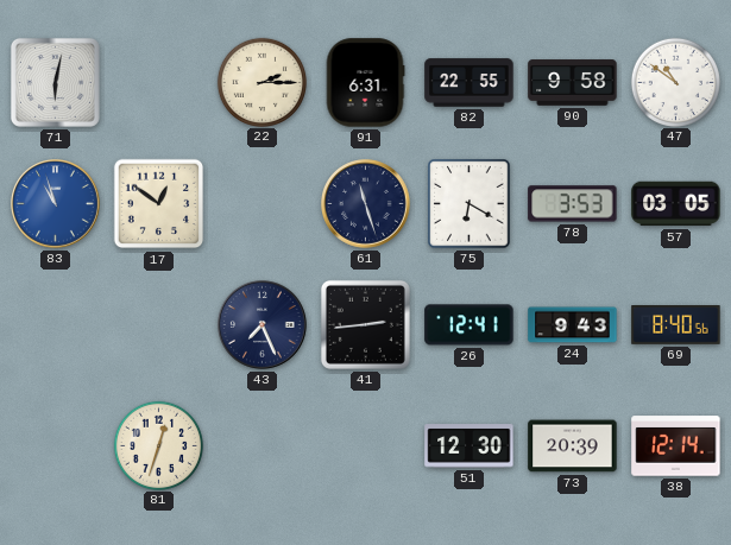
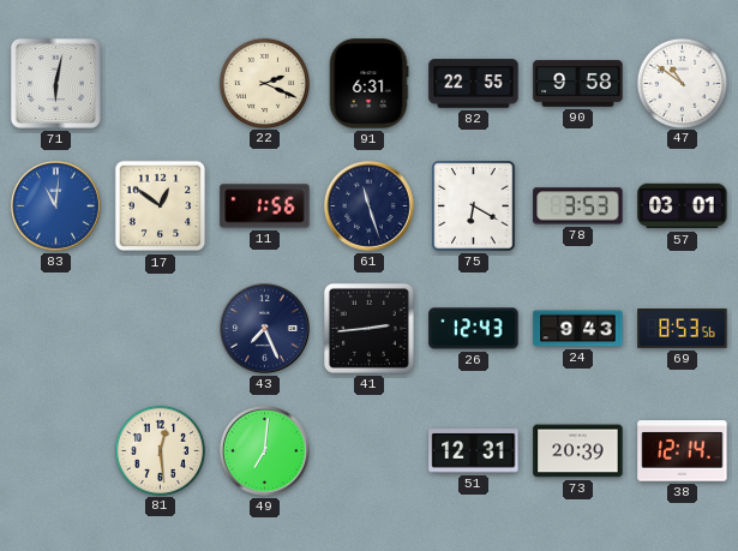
22: 2:15 -> 2:19
83: 10:57 -> 11:01
11: none -> 1:56
57: 03:05 -> 03:01
26: 12:41 -> 12:43
69: 8:40 -> 8:53
81: 12:33 -> 12:29
49: none -> 7:01
51: 12:30 -> 12:31
